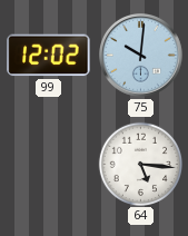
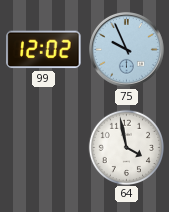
75: 10:01 -> 9:56
64: 5:16 -> 3:58
